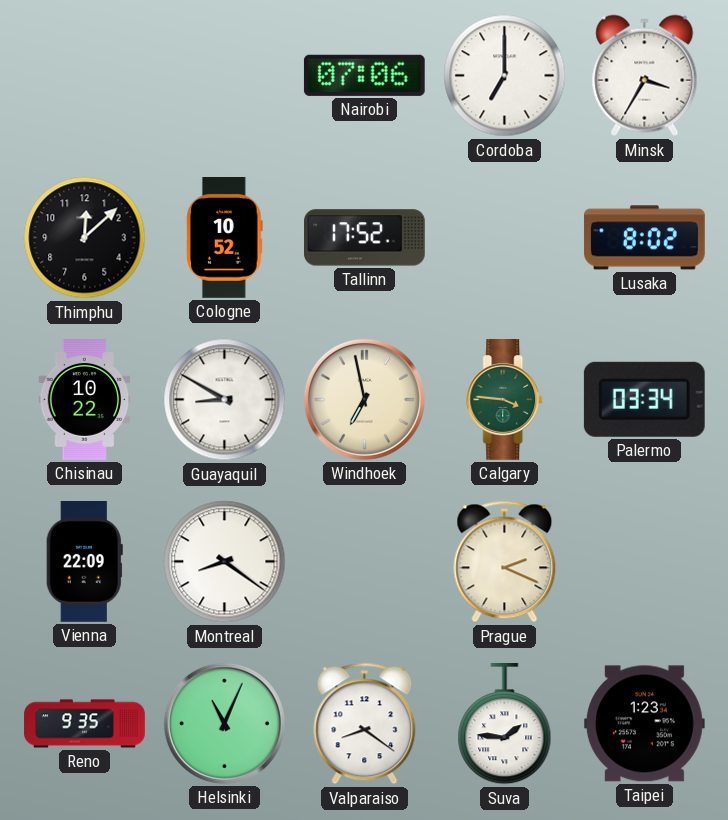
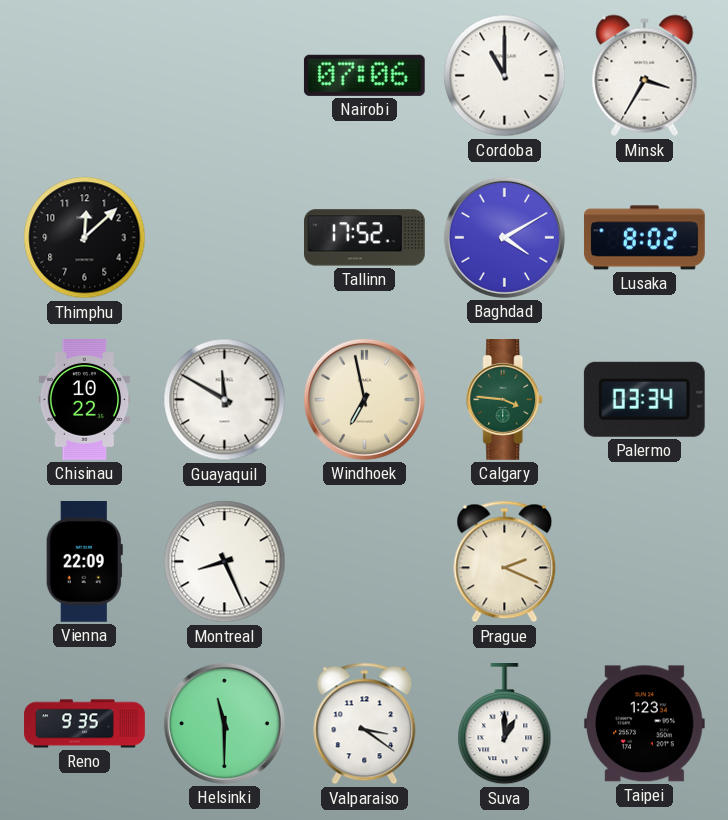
Cordoba: 7:00 -> 11:00
Cologne: 10:52 -> none
Baghdad: none -> 4:10
Guayaquil: 8:50 -> 11:50
Montreal: 8:21 -> 8:26
Helsinki: 11:04 -> 11:30
Valparaiso: 8:21 -> 3:21
Suva: 1:46 -> 1:00
